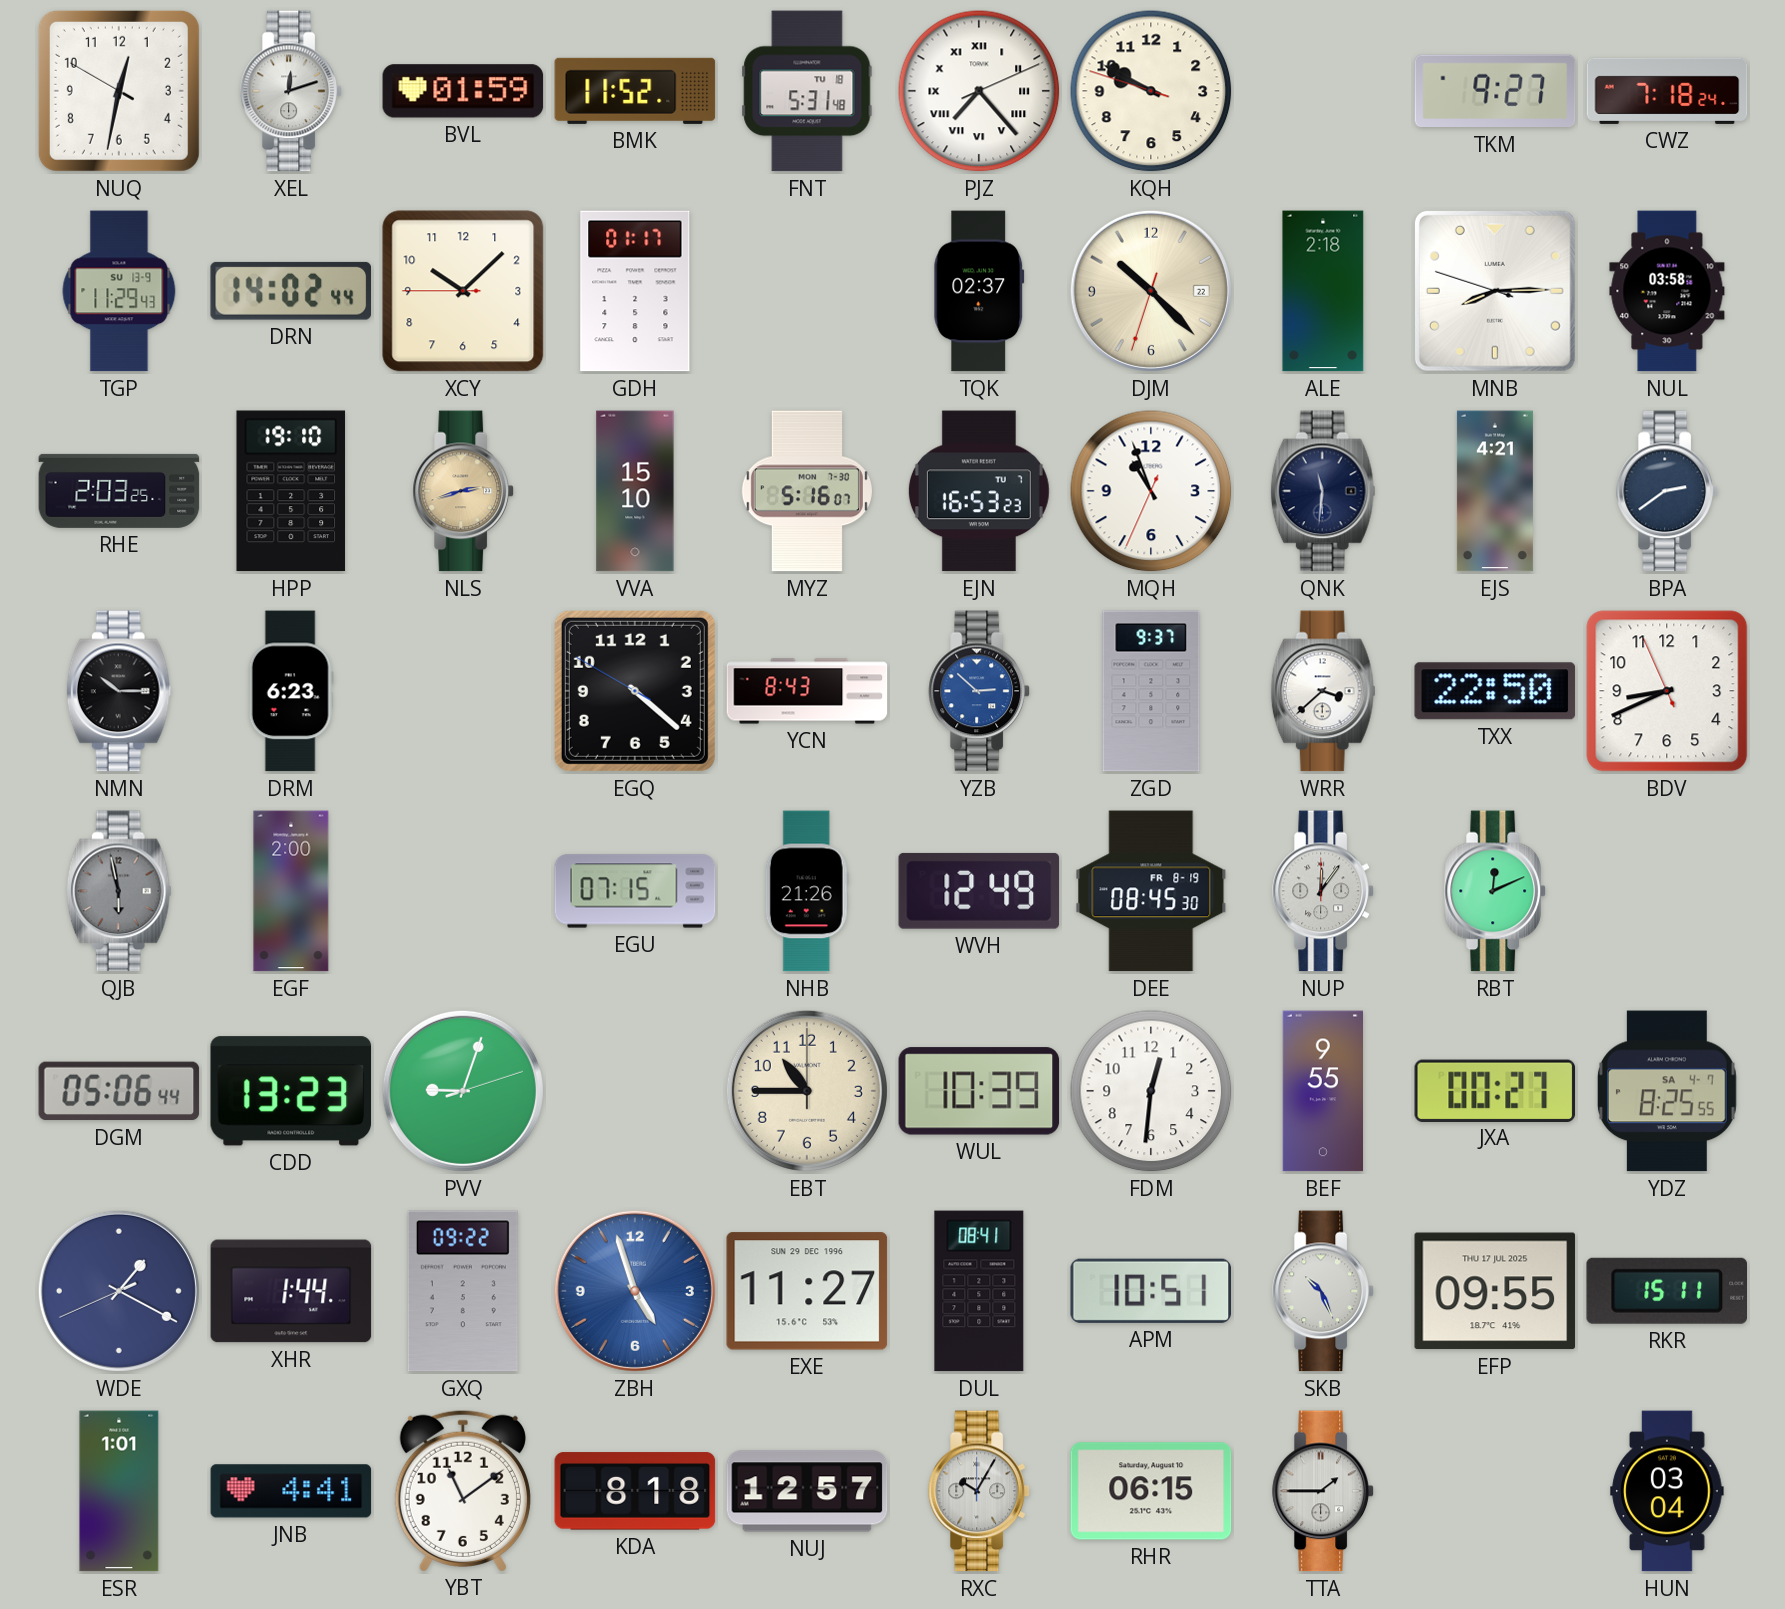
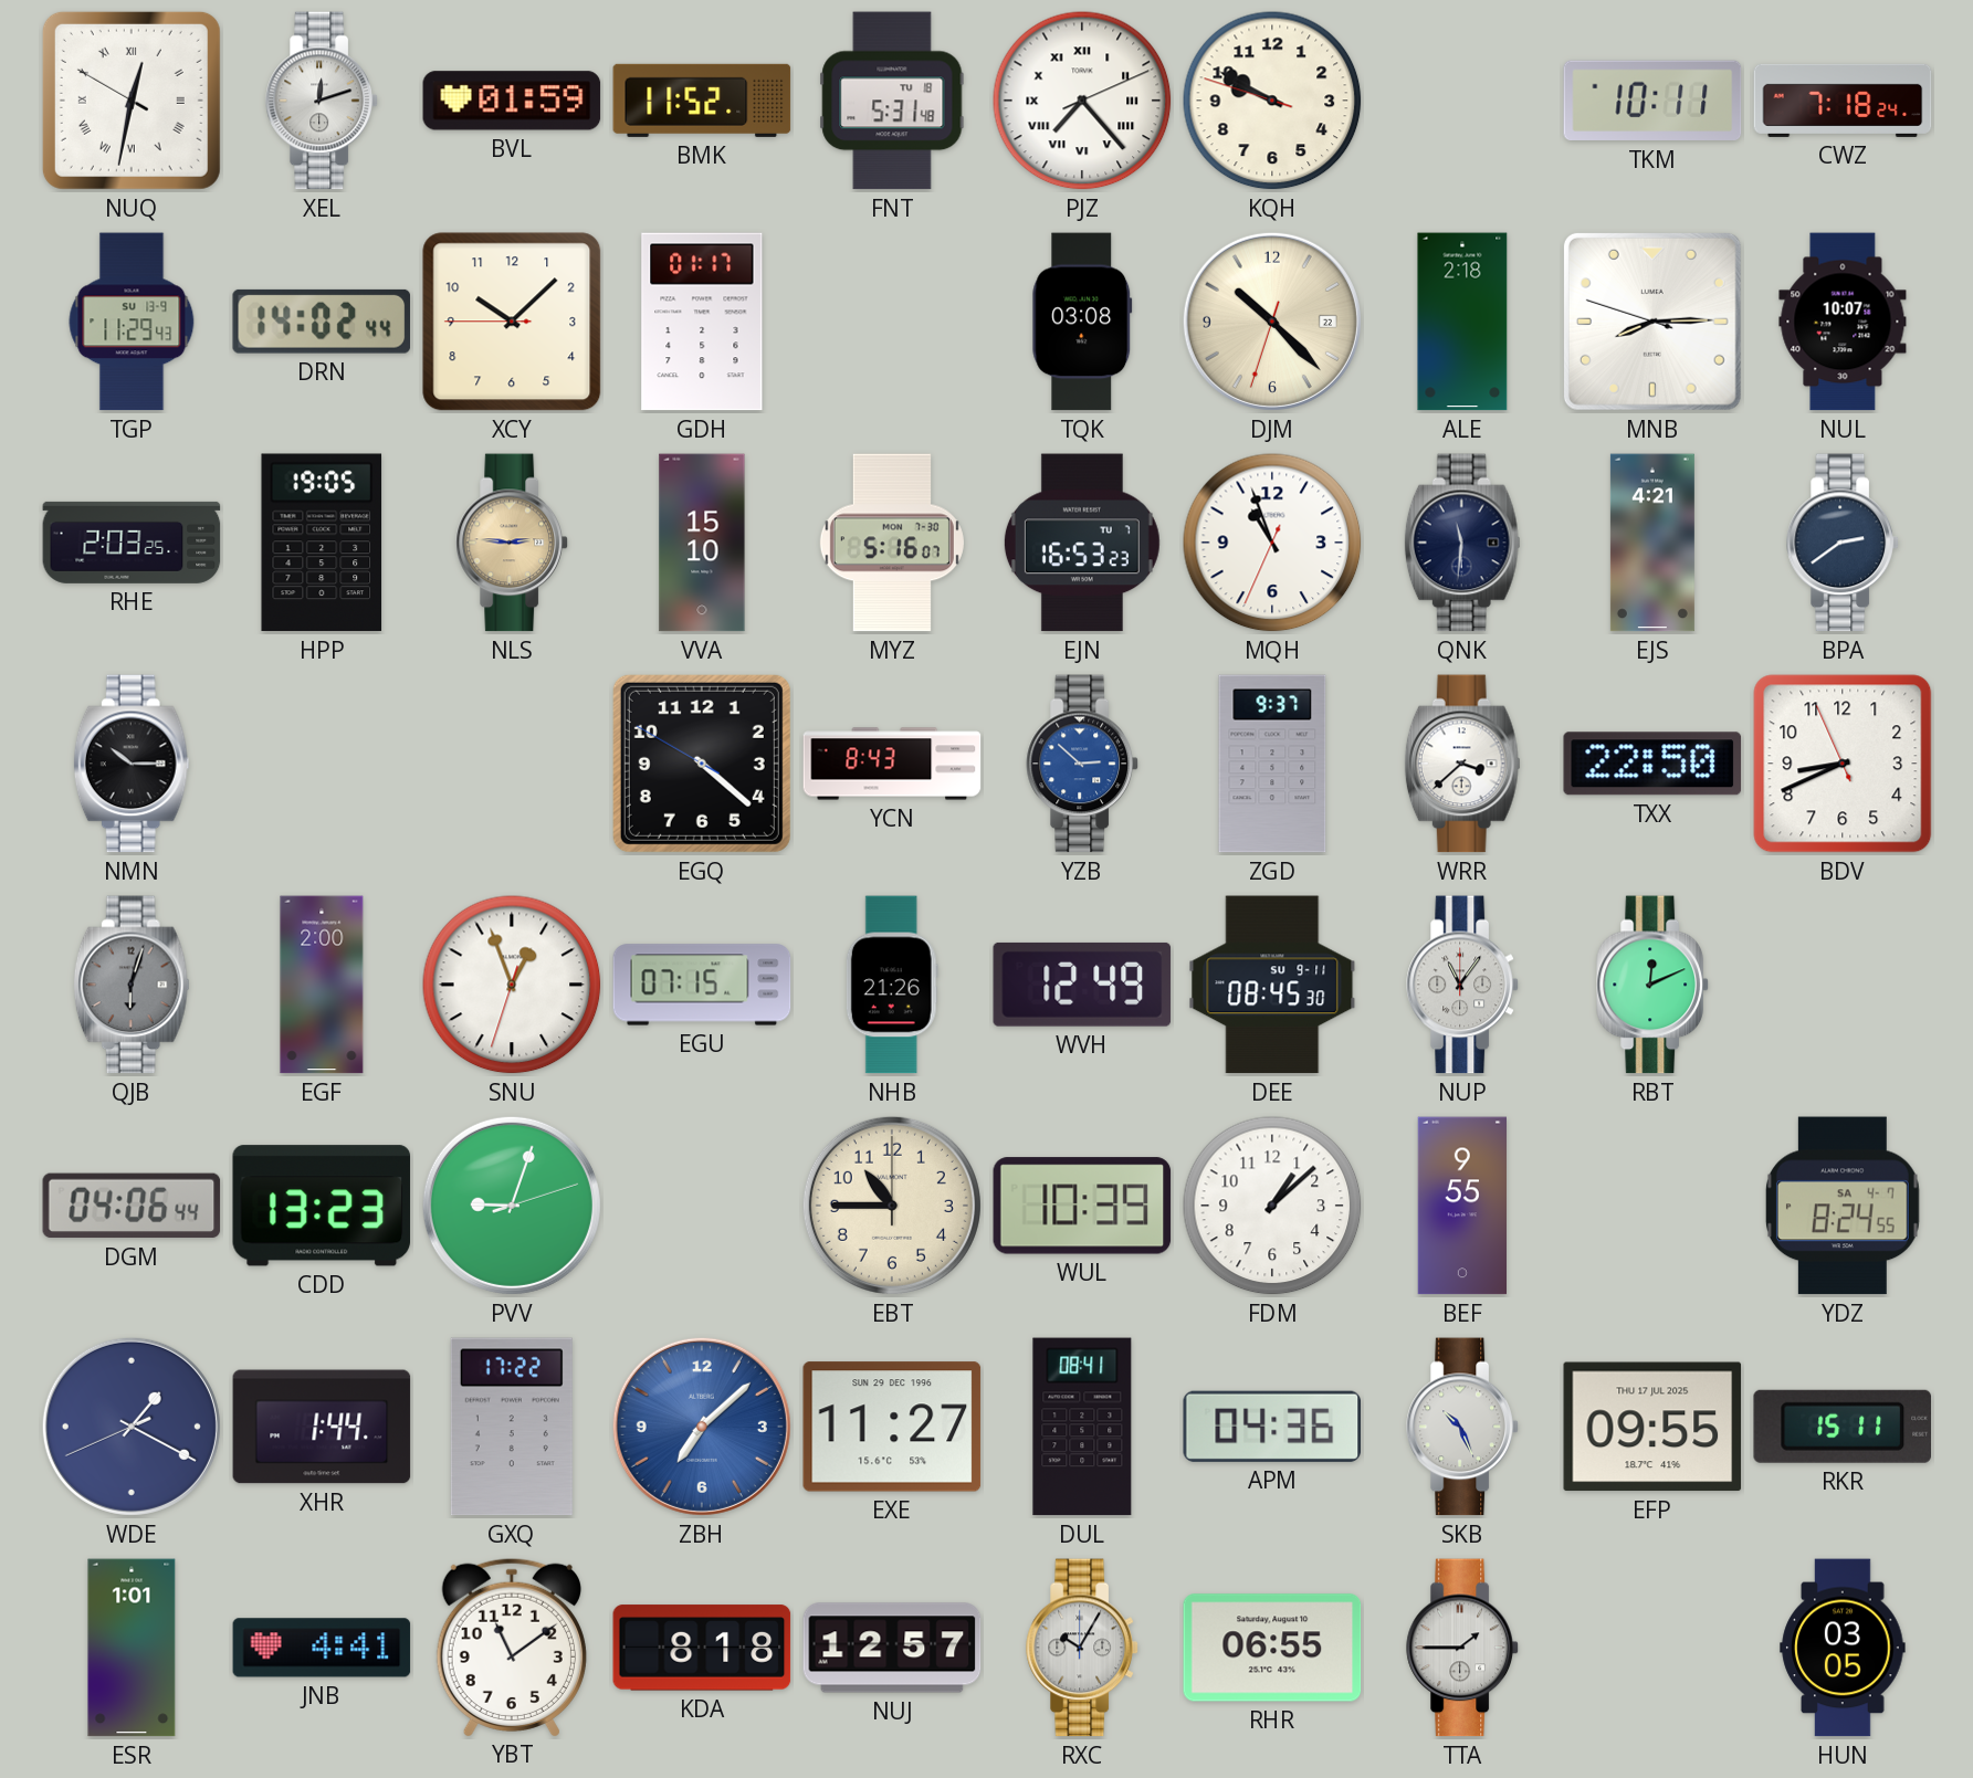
NUQ numerals: Arabic -> Roman
TKM: 9:27 -> 10:11
TQK: 02:37 -> 03:08
NUL: 03:58 -> 10:07
HPP: 19:10 -> 19:05
NLS: 2:42 -> 2:46
DRM: 6:23 -> none
QJB: 5:58 -> 6:03
SNU: none -> 12:56
DEE date: FR 8-19 -> SU 9-11
NUP: 12:06 -> 11:06
DGM: 05:06 -> 04:06
FDM: 12:31 -> 1:08
JXA: 00:27 -> none
YDZ: 8:25 -> 8:24
GXQ: 09:22 -> 17:22
ZBH: 4:57 -> 7:08
APM: 10:51 -> 04:36
RHR: 06:15 -> 06:55
HUN: 03:04 -> 03:05
